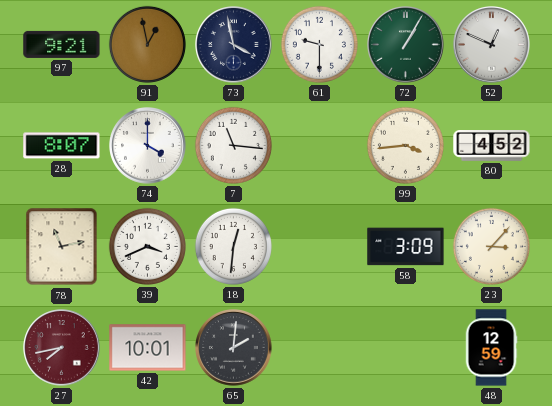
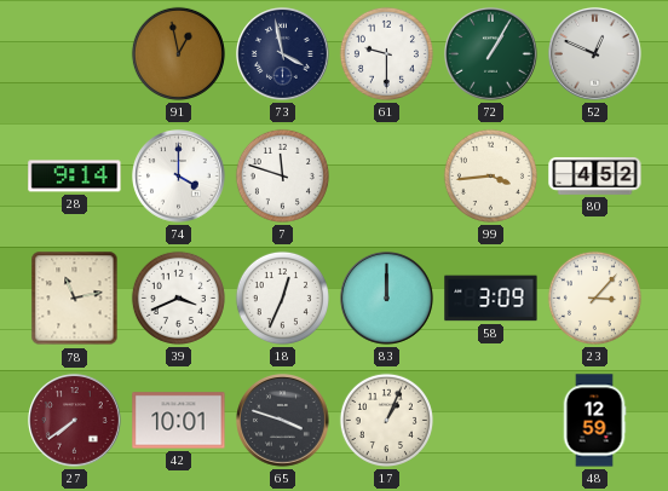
97: 9:21 -> none
28: 8:07 -> 9:14
7: 11:16 -> 11:48
18: 12:31 -> 12:34
83: none -> 12:00
27: 7:43 -> 7:39
65: 2:01 -> 3:48
17: none -> 1:04
